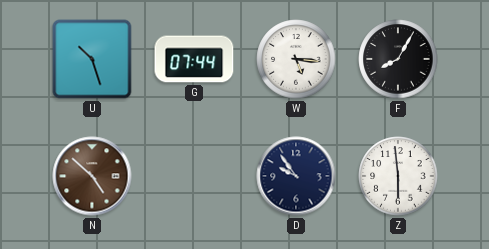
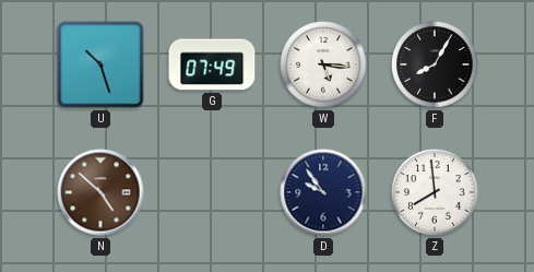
G: 07:44 -> 07:49
Z: 5:59 -> 7:59
